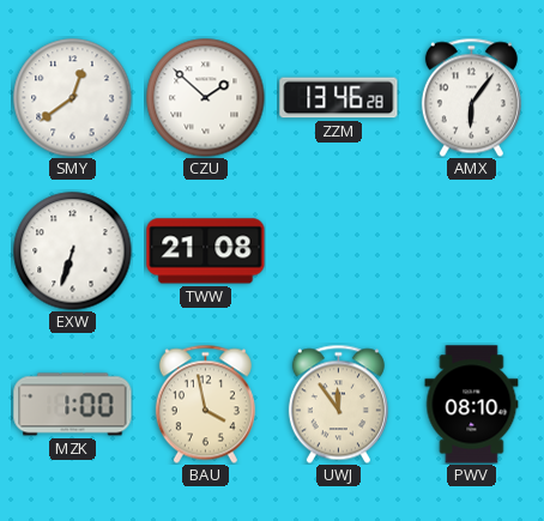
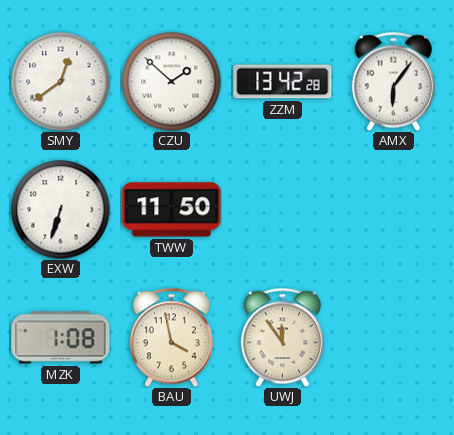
ZZM: 13:46 -> 13:42
TWW: 21:08 -> 11:50
MZK: 1:00 -> 1:08
PWV: 08:10 -> none
